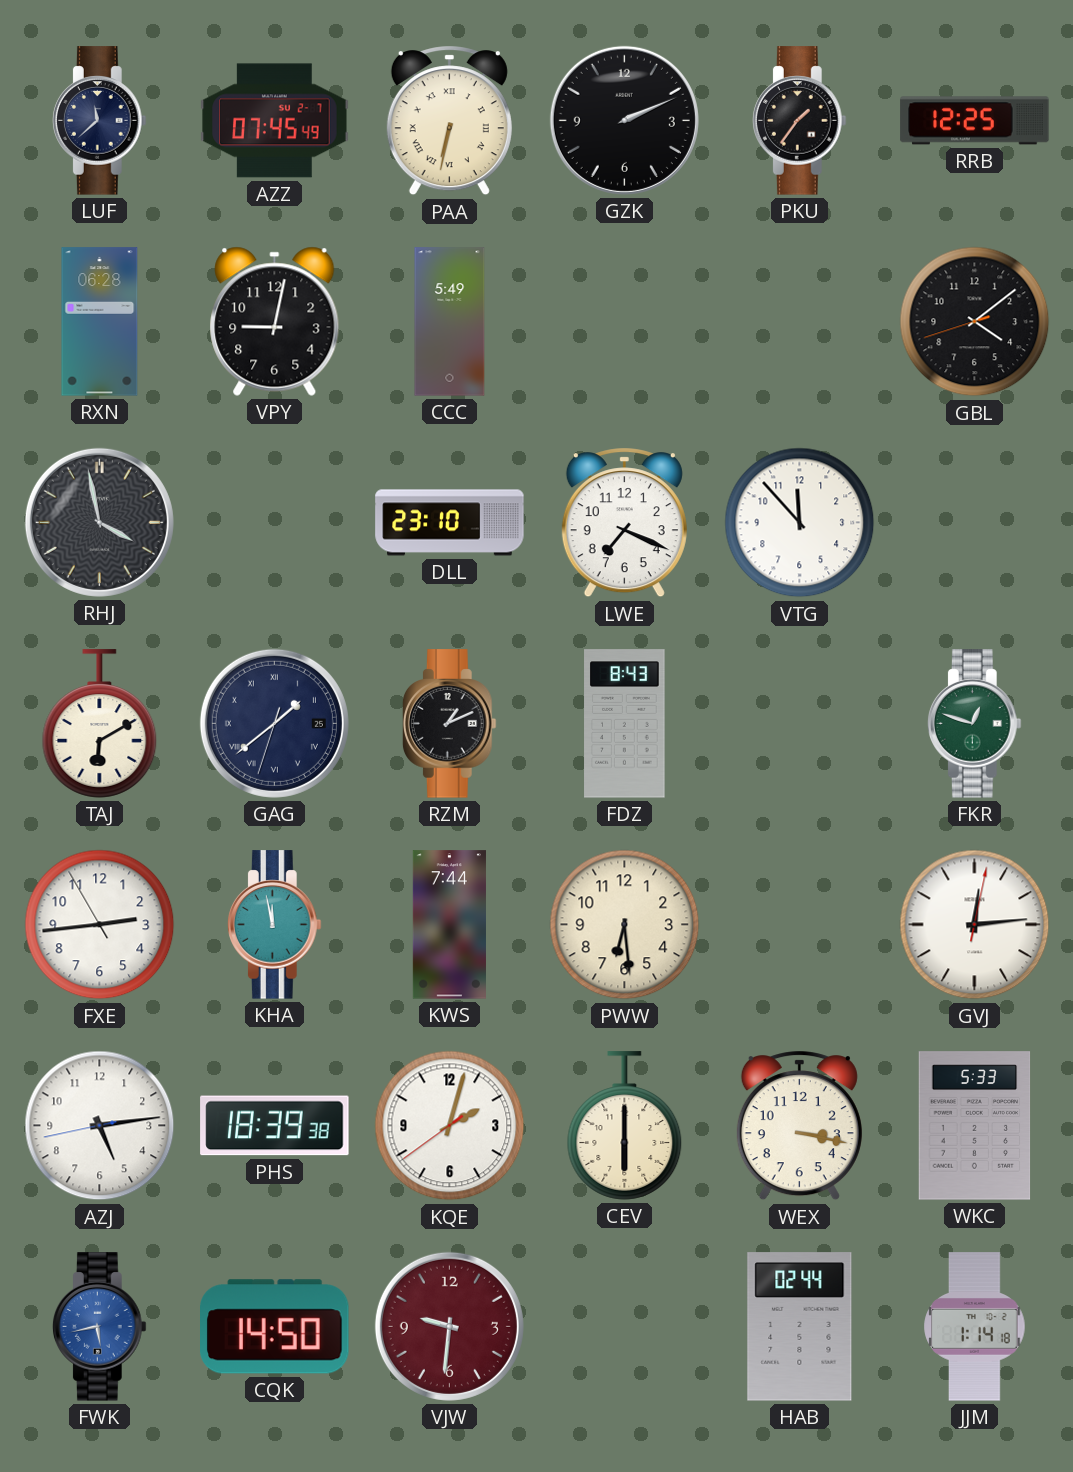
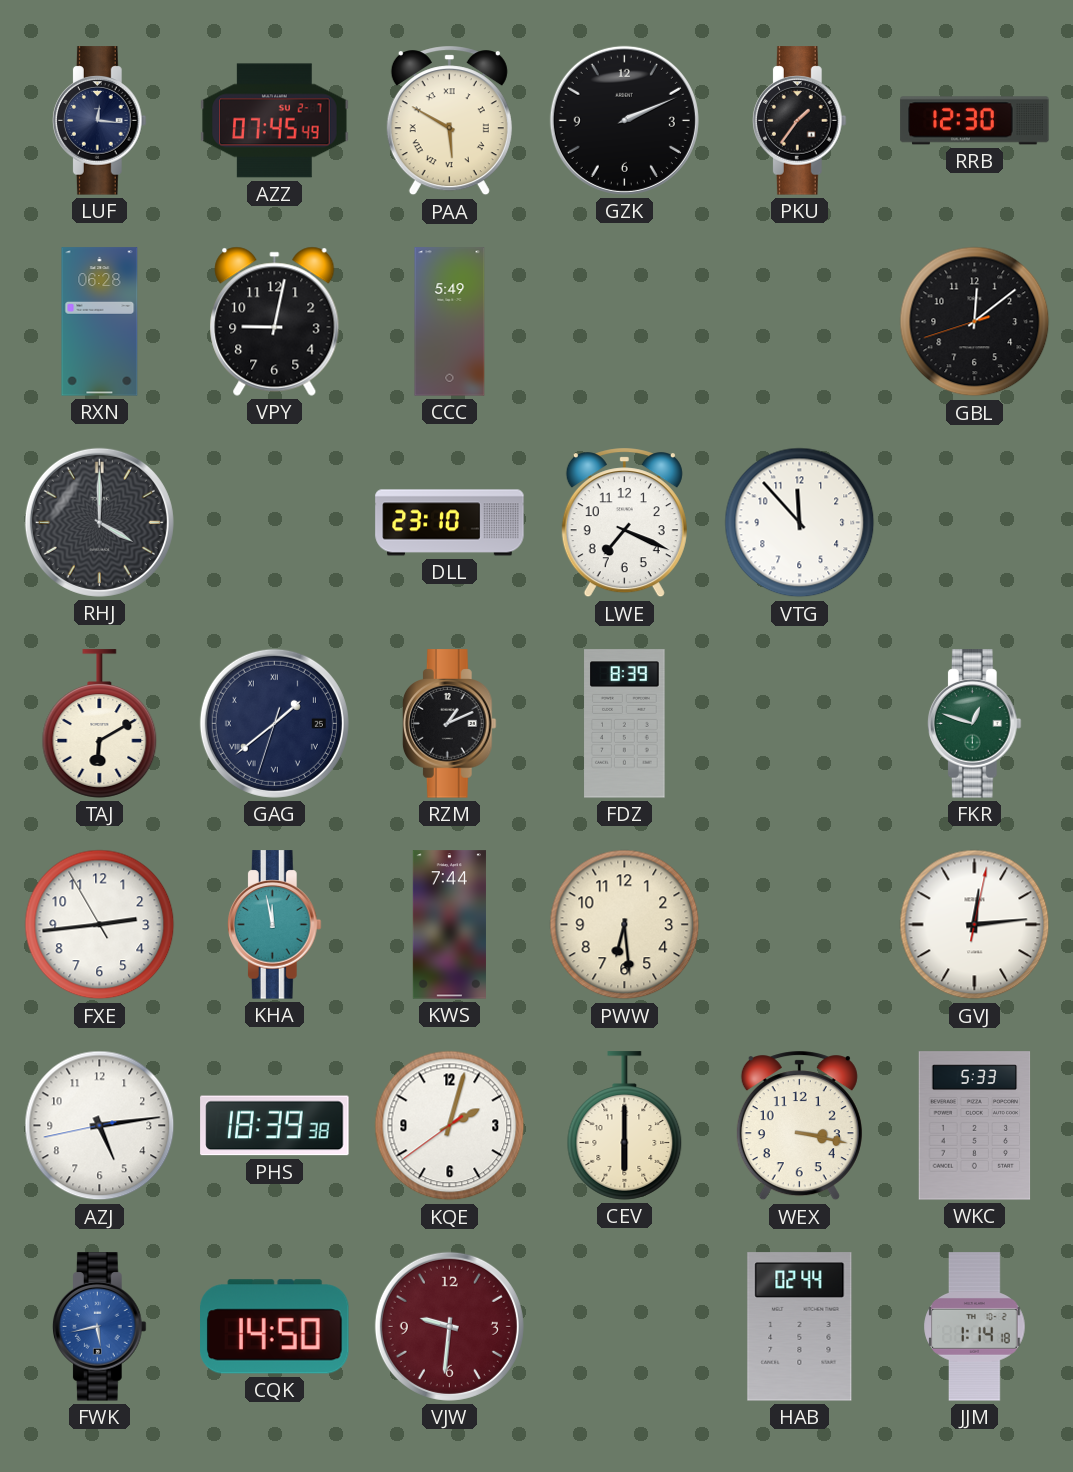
LUF: 11:38 -> 12:16
PAA: 6:32 -> 5:50
RRB: 12:25 -> 12:30
GBL: 4:08 -> 12:08
RHJ: 3:58 -> 4:00
FDZ: 8:43 -> 8:39
